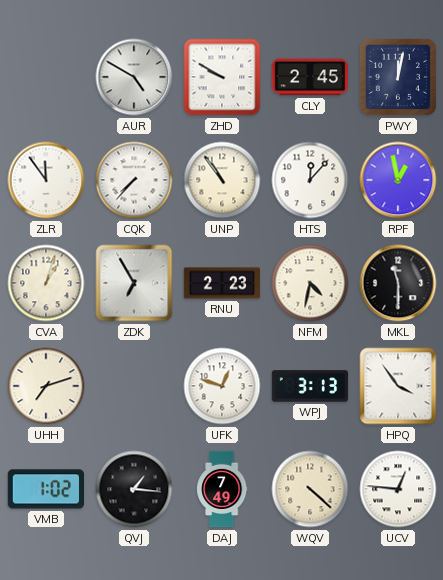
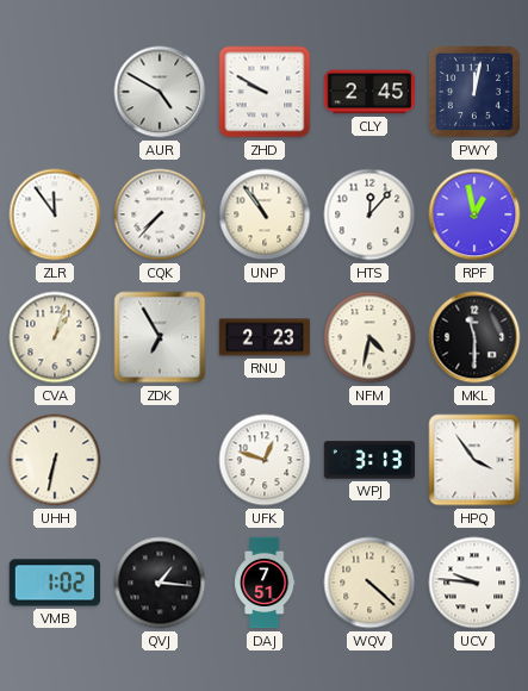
UHH: 7:12 -> 6:32
DAJ: 7:49 -> 7:51
UCV: 12:46 -> 9:46
